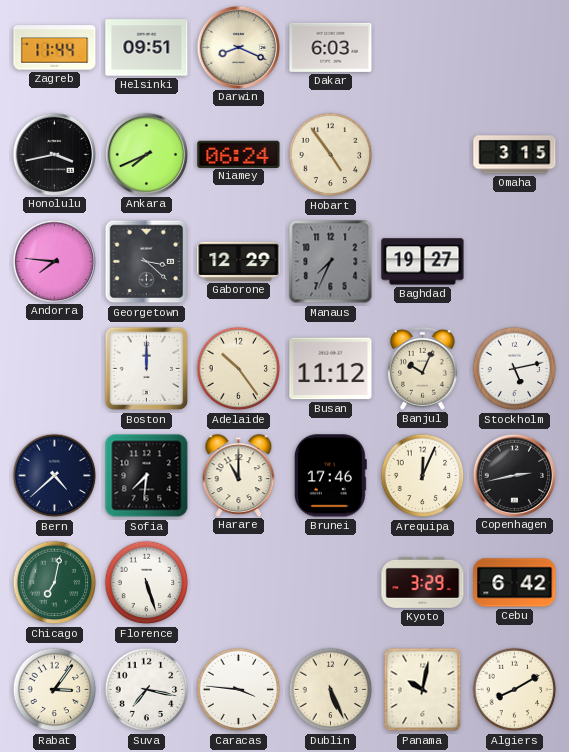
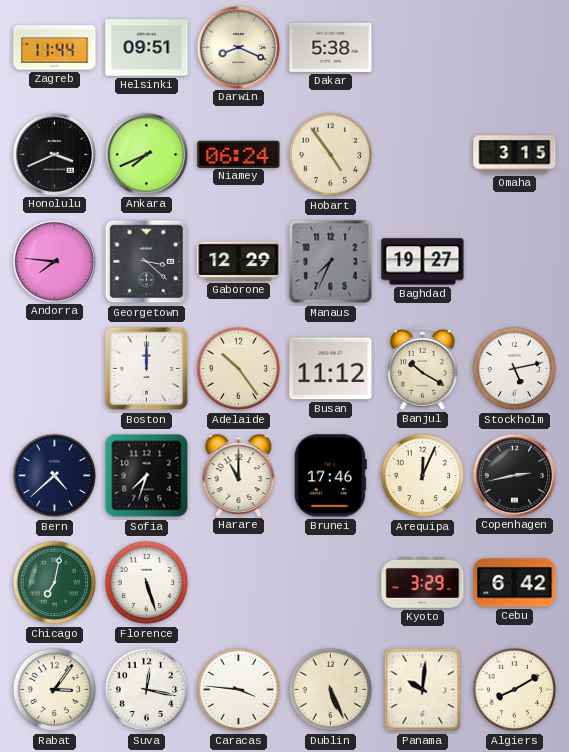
Dakar: 6:03 -> 5:38
Honolulu: 3:43 -> 3:41
Banjul: 10:04 -> 10:20
Sofia: 7:31 -> 7:33
Suva: 7:17 -> 12:17
Panama: 10:02 -> 10:01
